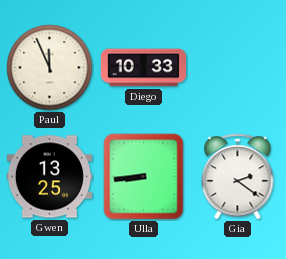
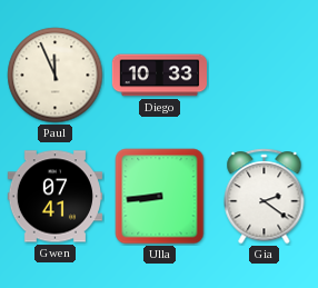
Gwen: 13:25 -> 07:41
